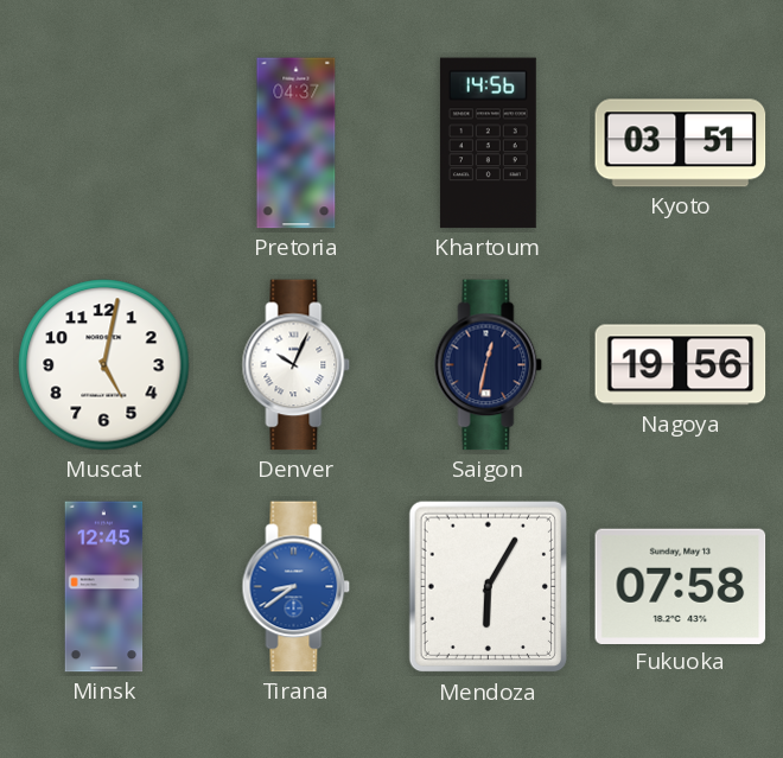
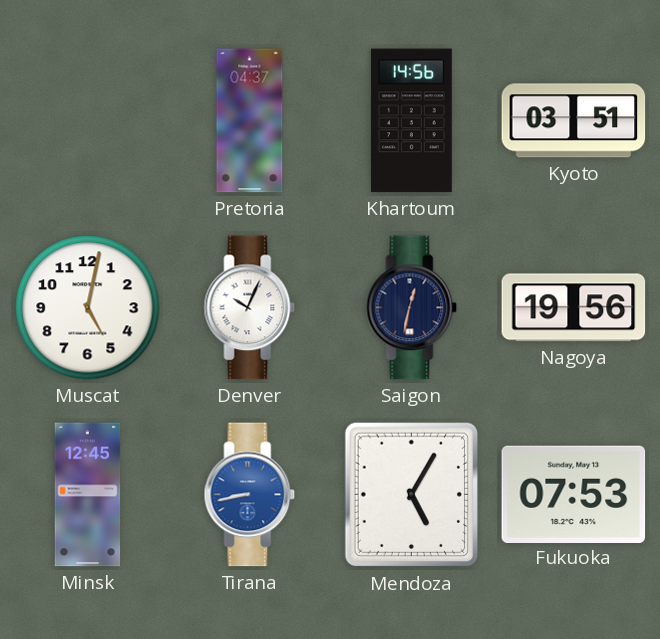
Tirana: 8:39 -> 8:43
Mendoza: 6:05 -> 5:05
Fukuoka: 07:58 -> 07:53
